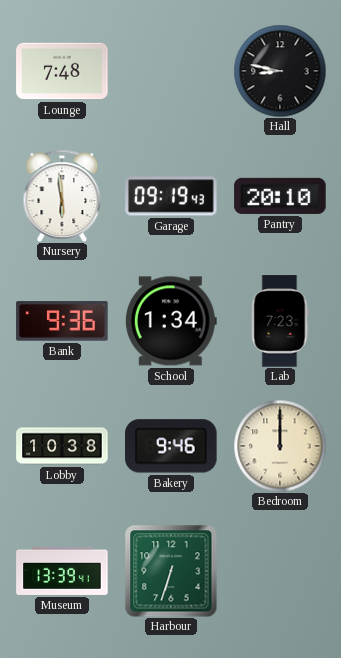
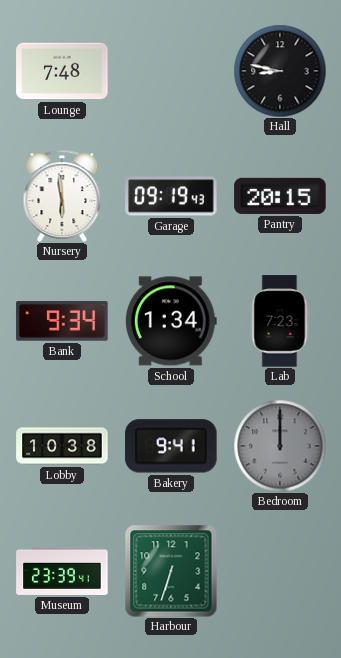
Pantry: 20:10 -> 20:15
Bank: 9:36 -> 9:34
Bakery: 9:46 -> 9:41
Bedroom dial: cream -> grey
Museum: 13:39 -> 23:39
